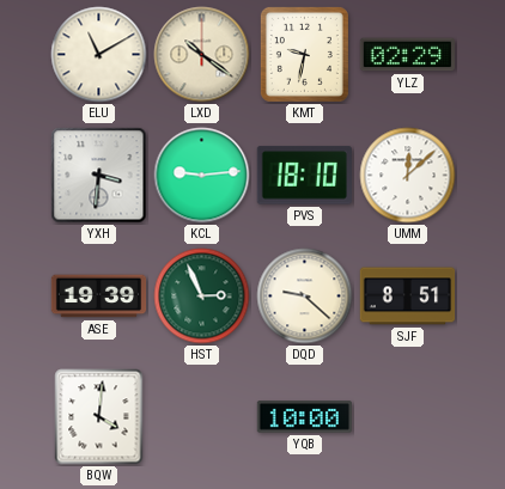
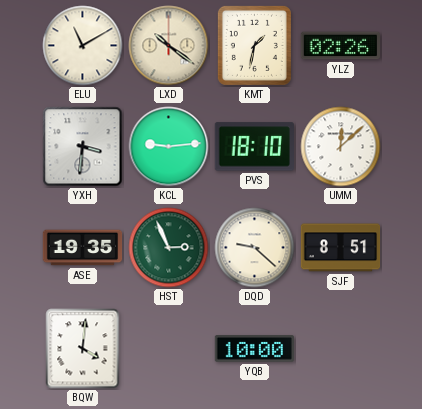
KMT: 9:32 -> 1:32
YLZ: 02:29 -> 02:26
ASE: 19:39 -> 19:35
